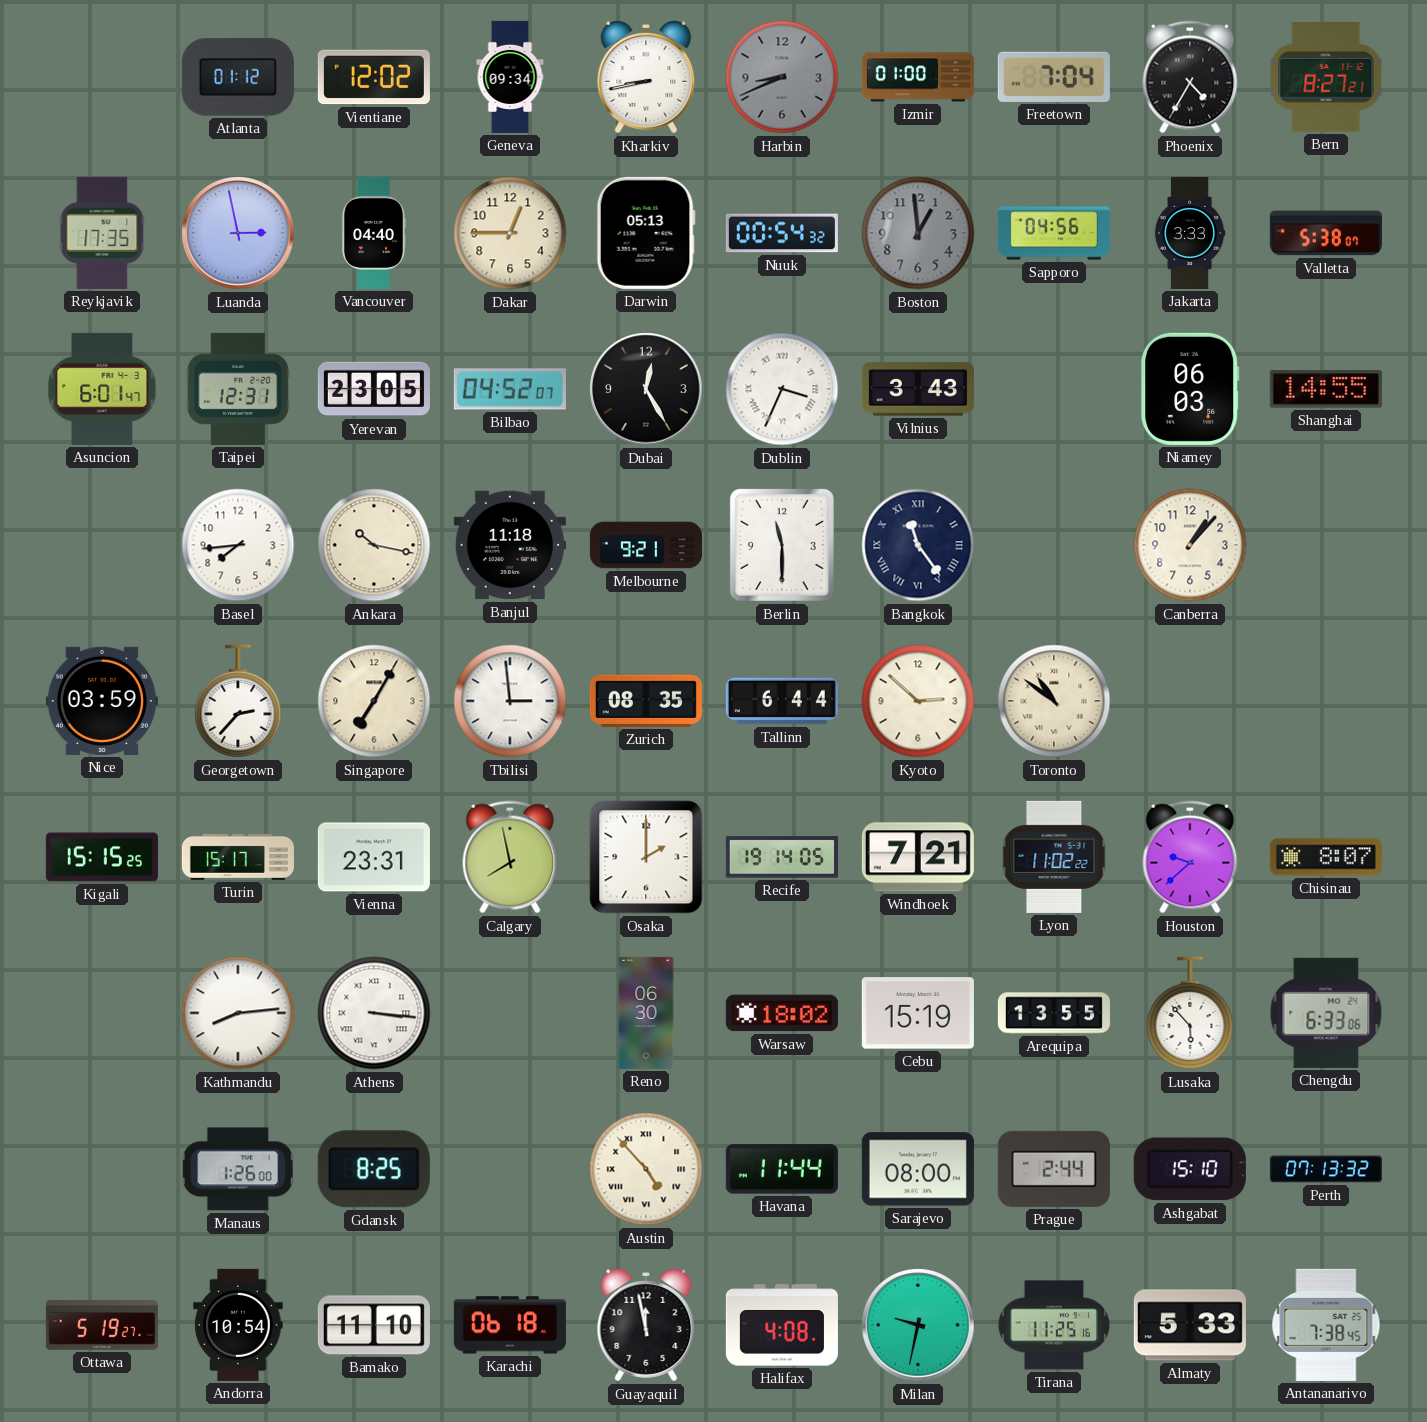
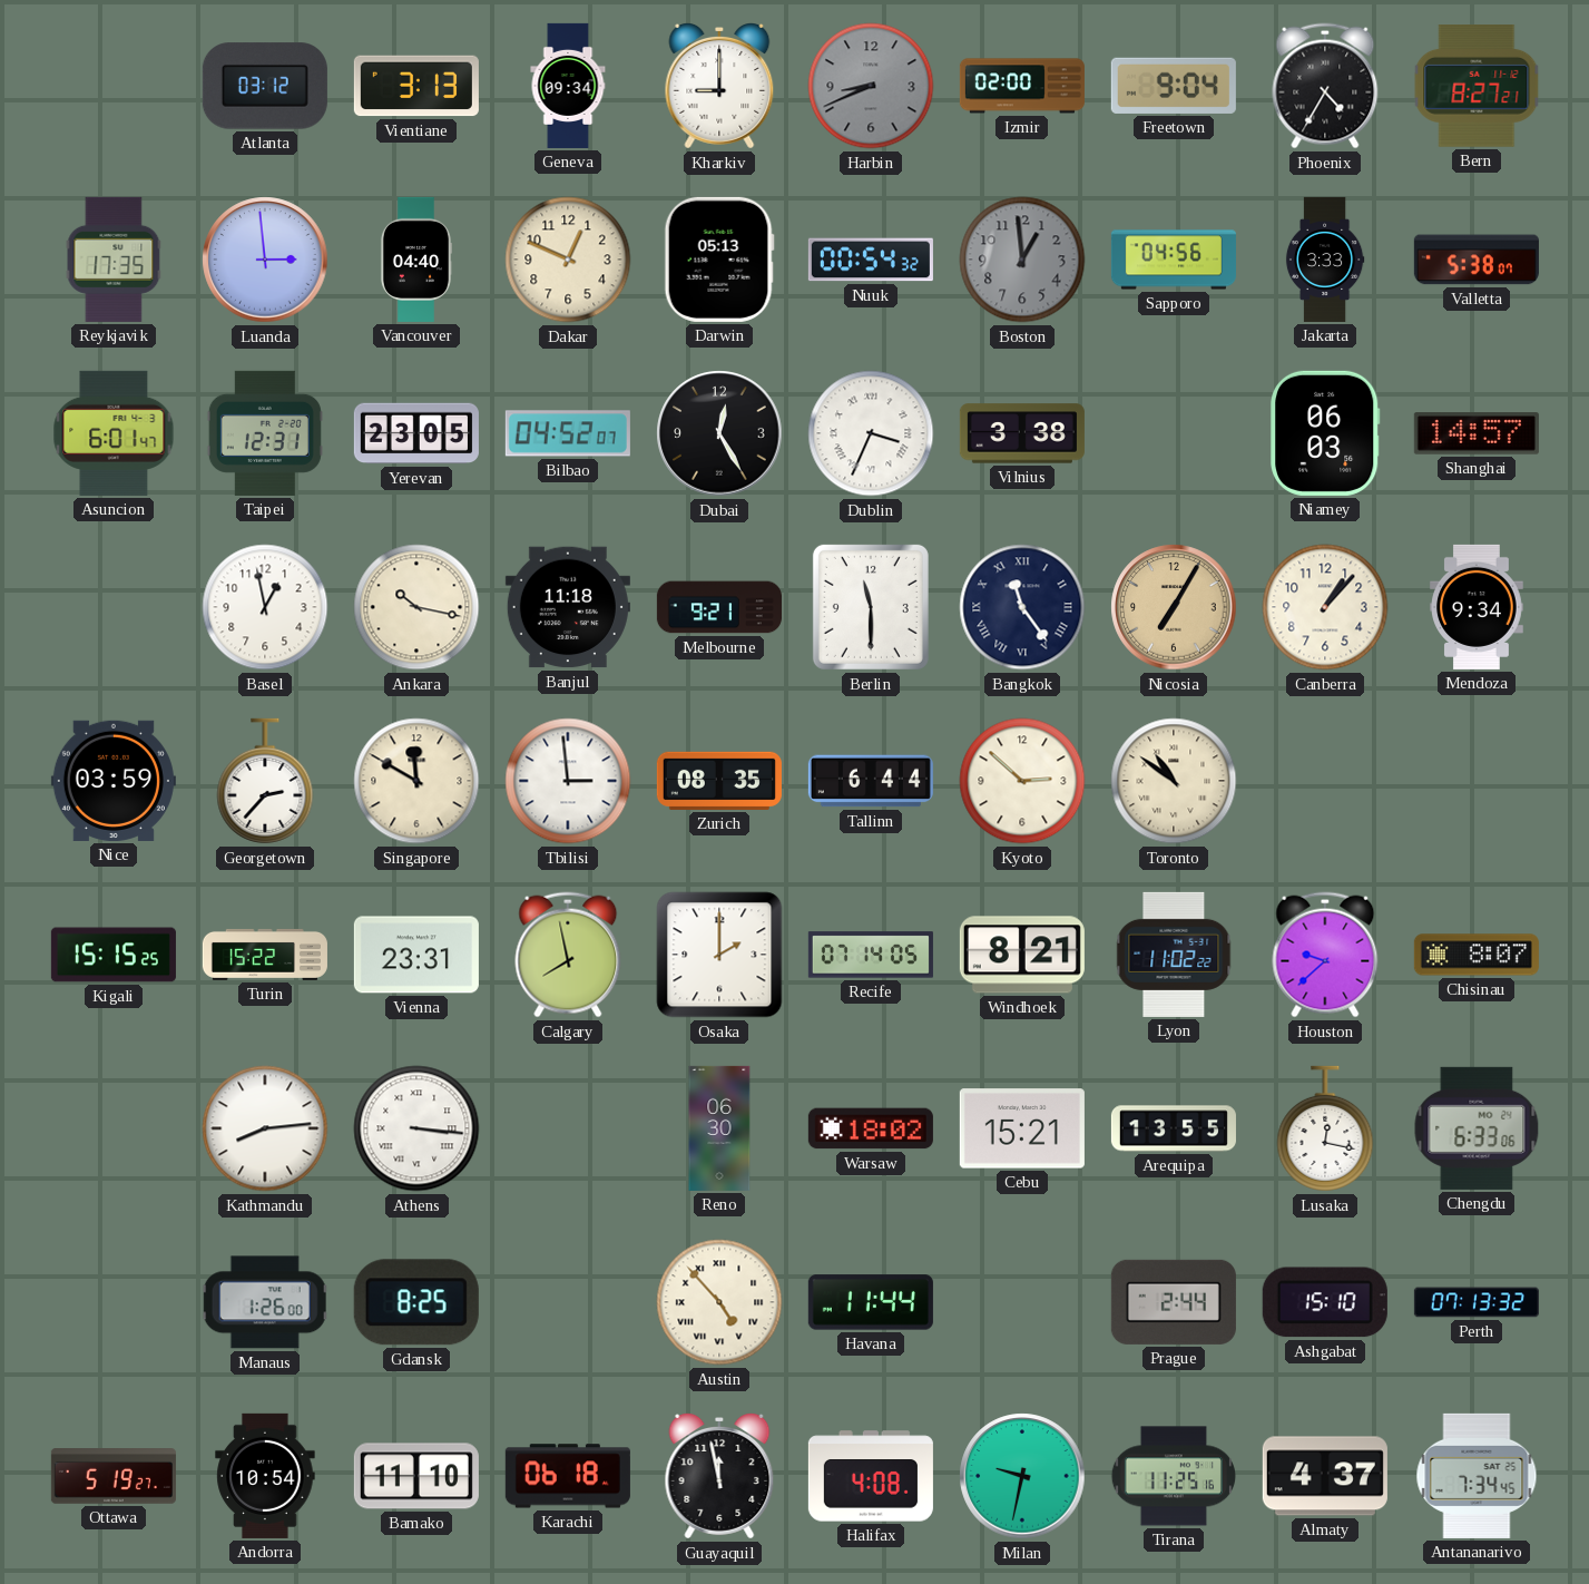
Atlanta: 01:12 -> 03:12
Vientiane: 12:02 -> 3:13
Kharkiv: 8:43 -> 9:00
Izmir: 01:00 -> 02:00
Freetown: 7:04 -> 9:04
Luanda: 2:58 -> 2:59
Dakar: 12:45 -> 12:49
Vilnius: 3:43 -> 3:38
Shanghai: 14:55 -> 14:57
Basel: 7:44 -> 12:58
Nicosia: none -> 7:05
Mendoza: none -> 9:34
Singapore: 7:05 -> 11:50
Turin: 15:17 -> 15:22
Recife: 19:14 -> 07:14
Windhoek: 7:21 -> 8:21
Cebu: 15:19 -> 15:21
Lusaka: 5:53 -> 12:17
Sarajevo: 08:00 -> none
Almaty: 5:33 -> 4:37
Antananarivo: 7:38 -> 7:34
